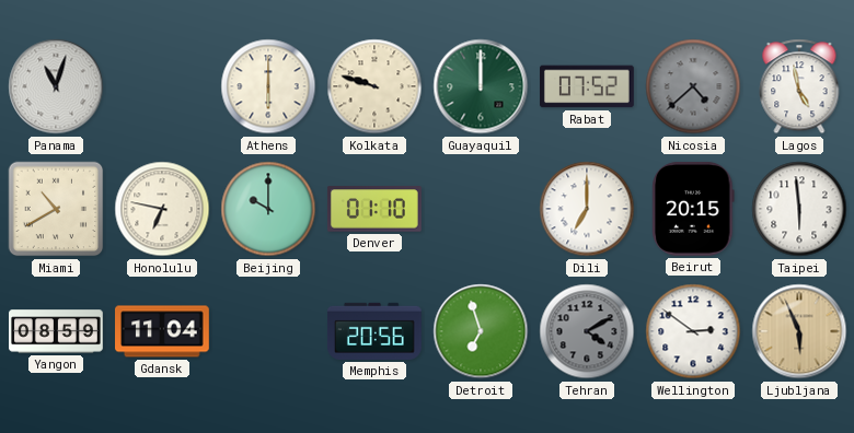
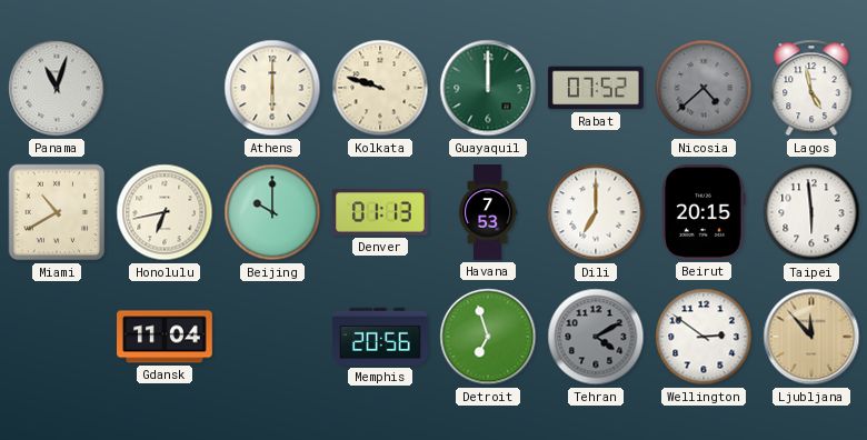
Honolulu: 6:47 -> 6:43
Denver: 01:10 -> 01:13
Havana: none -> 7:53
Yangon: 08:59 -> none
Ljubljana: 5:56 -> 11:53
